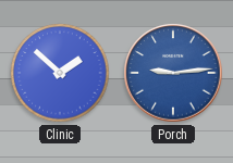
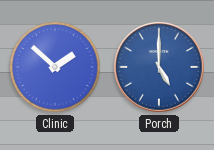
Porch: 9:14 -> 5:00
